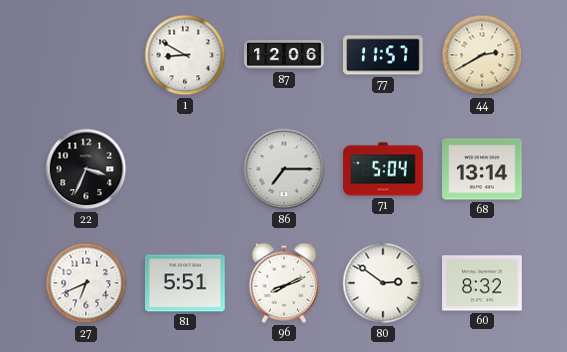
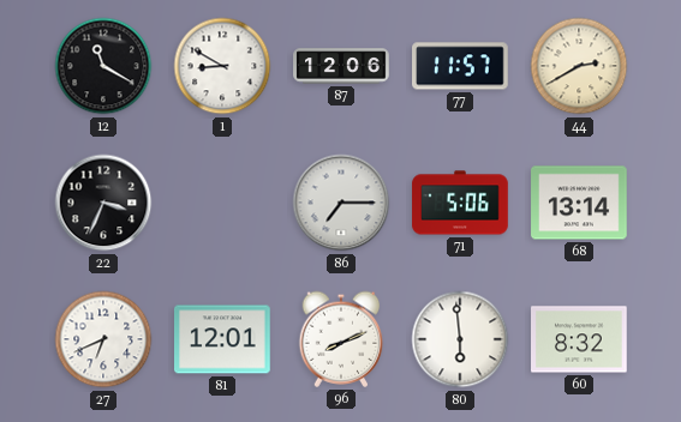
12: none -> 11:20
71: 5:04 -> 5:06
81: 5:51 -> 12:01
80: 2:51 -> 5:59
